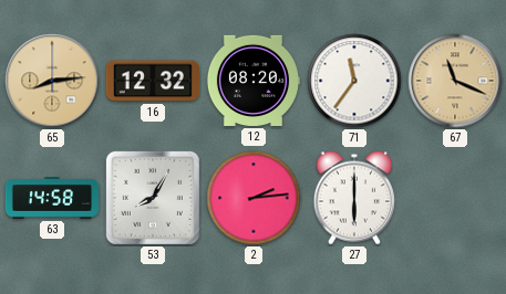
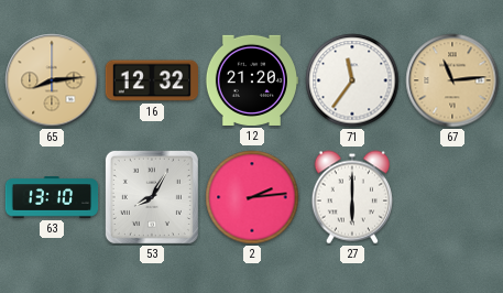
12: 08:20 -> 21:20
67: 11:19 -> 11:14
63: 14:58 -> 13:10
